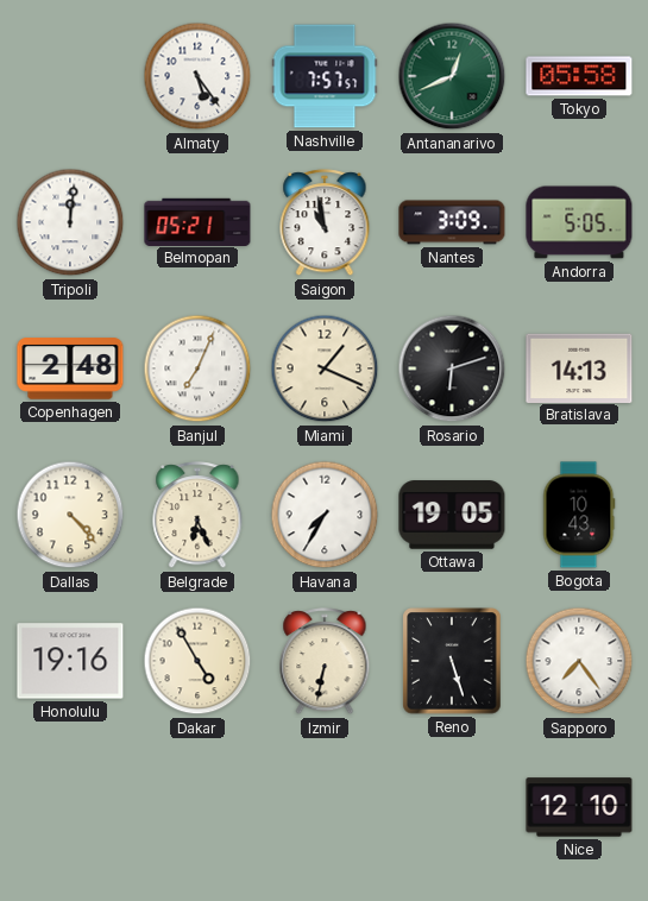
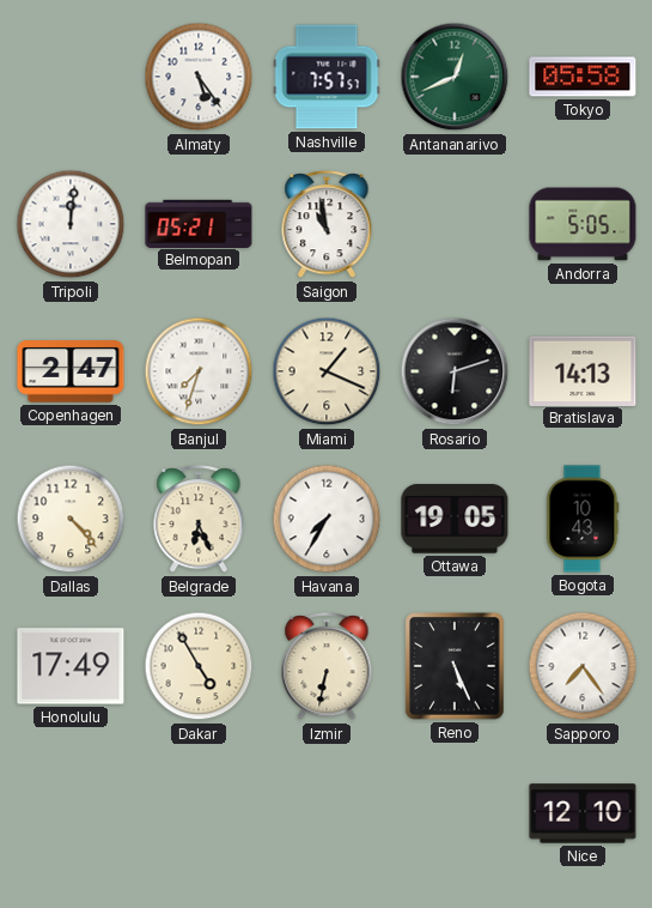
Nantes: 3:09 -> none
Copenhagen: 2:48 -> 2:47
Banjul: 7:04 -> 7:33
Honolulu: 19:16 -> 17:49
Reno: 5:27 -> 5:26
